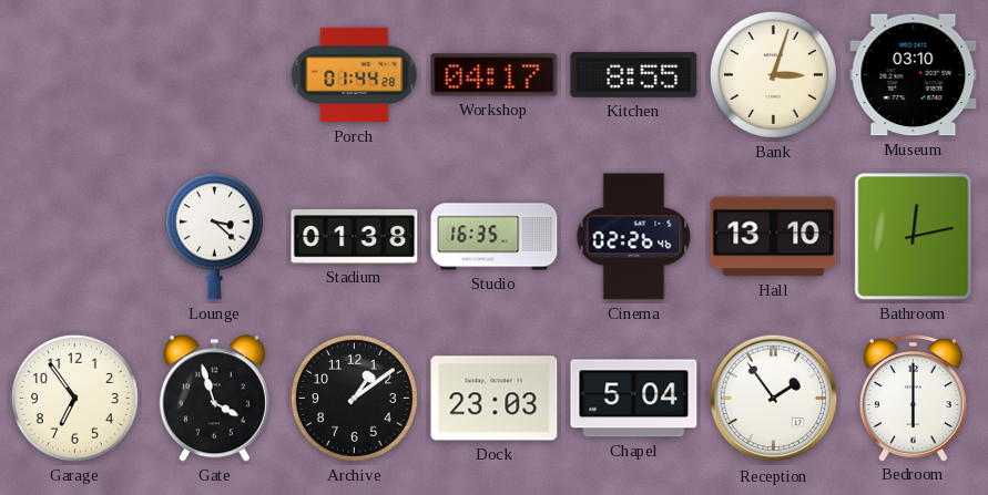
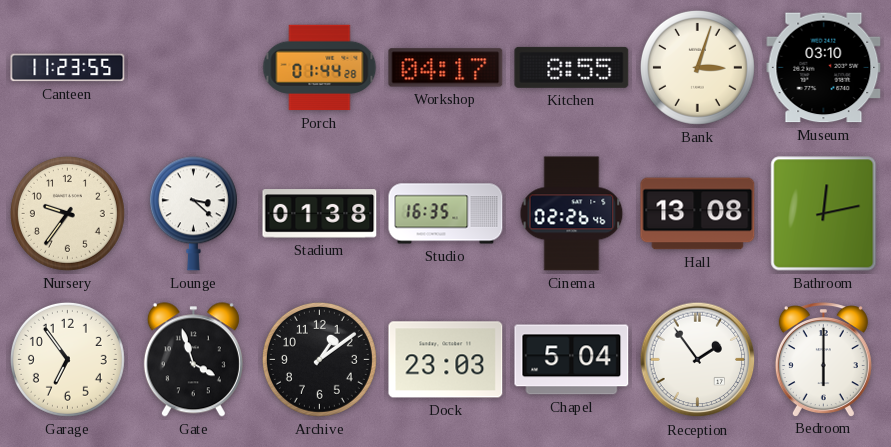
Canteen: none -> 11:23
Nursery: none -> 9:36
Hall: 13:10 -> 13:08
